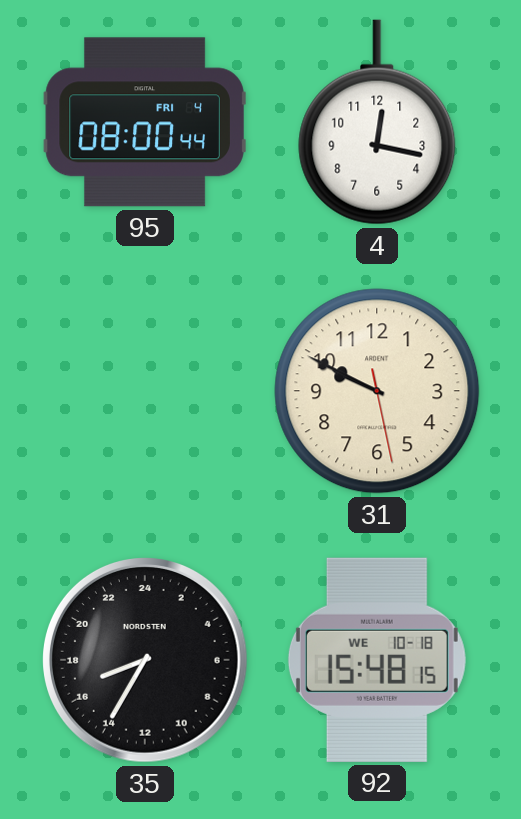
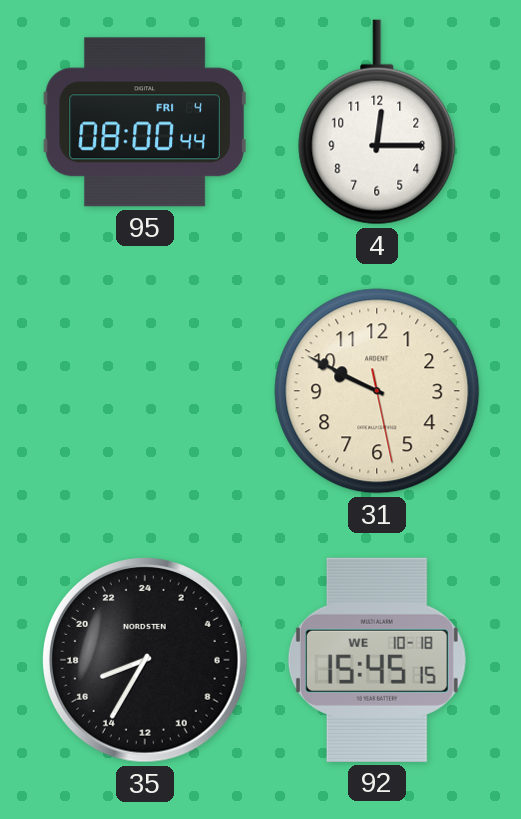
4: 12:17 -> 12:15
92: 15:48 -> 15:45
